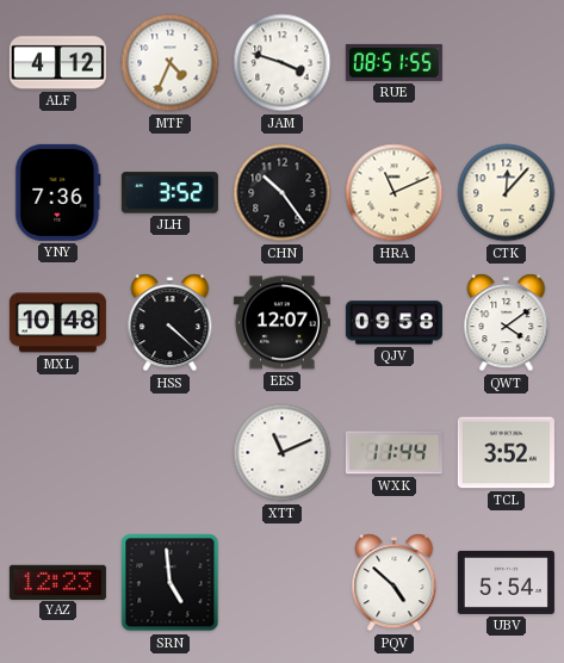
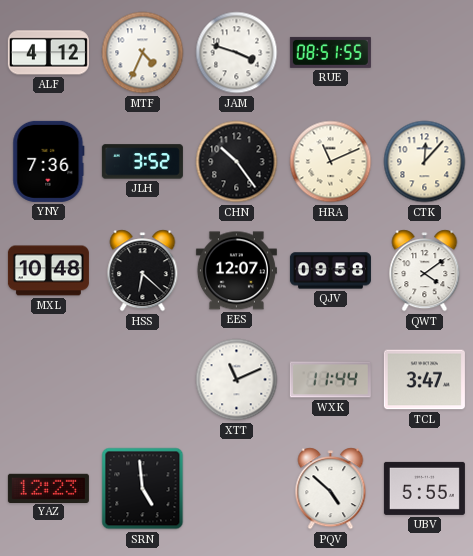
HSS: 4:22 -> 6:22
TCL: 3:52 -> 3:47
UBV: 5:54 -> 5:55
